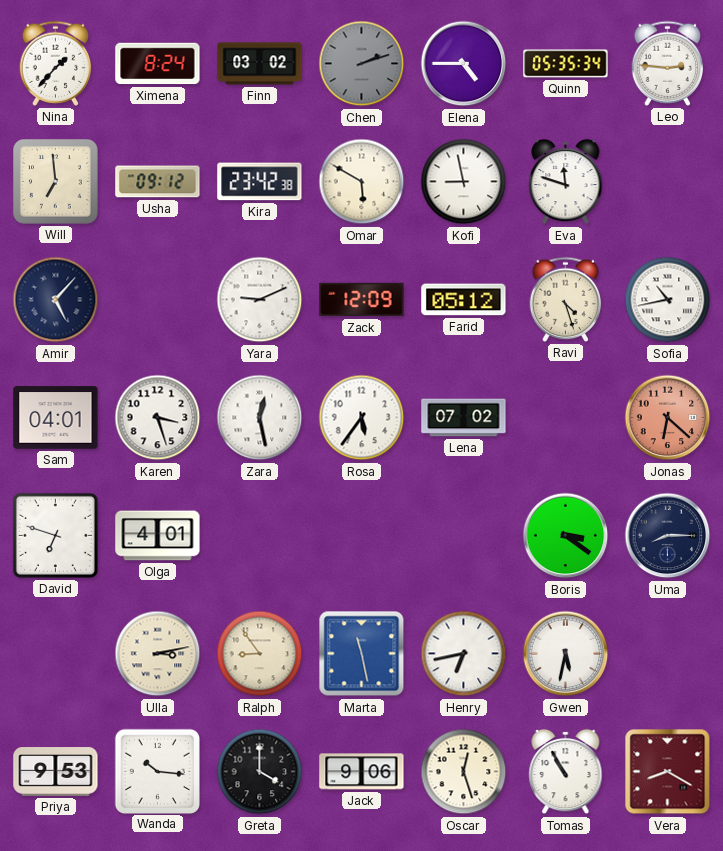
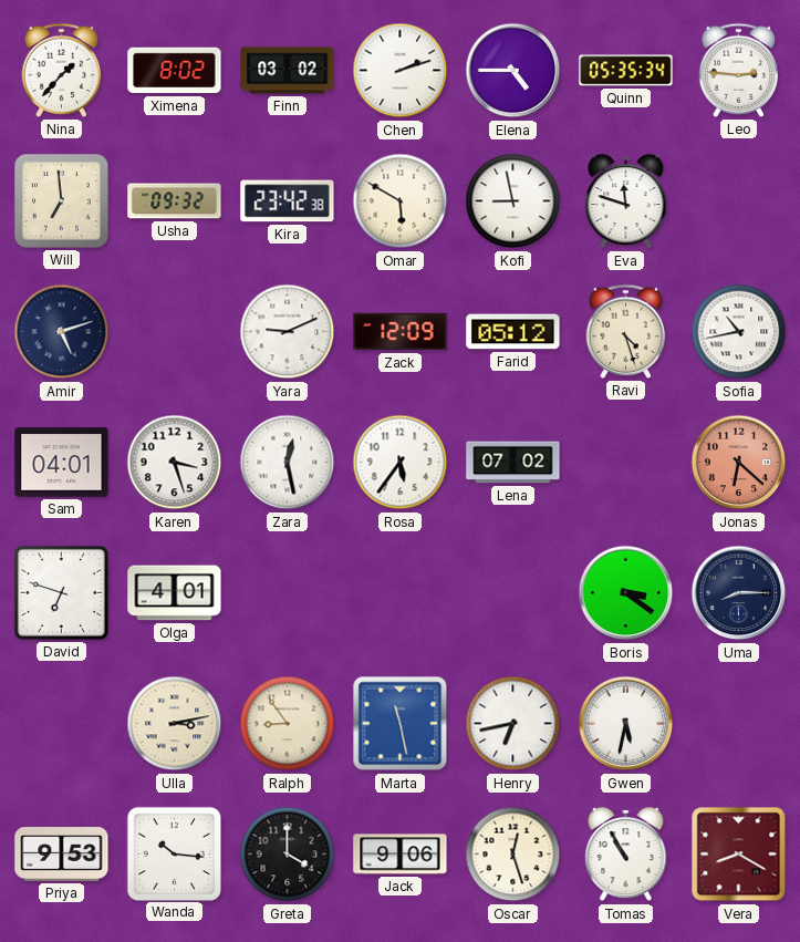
Ximena: 8:24 -> 8:02
Chen dial: grey -> white
Usha: 09:12 -> 09:32
Amir: 5:07 -> 5:12
